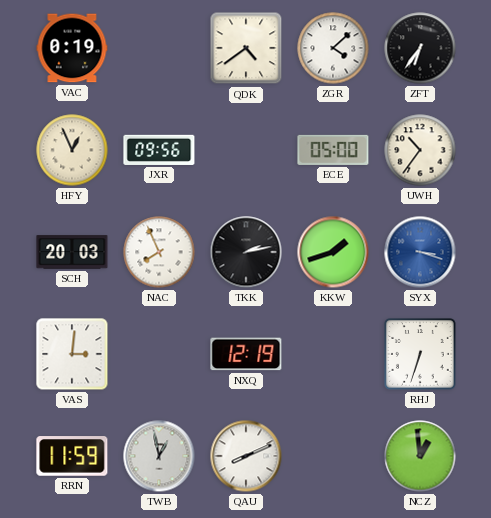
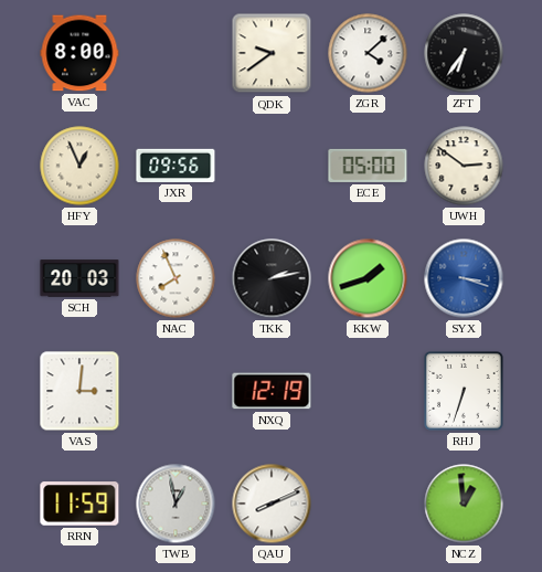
VAC: 0:19 -> 8:00
QDK: 4:39 -> 9:39
UWH: 10:36 -> 2:51
